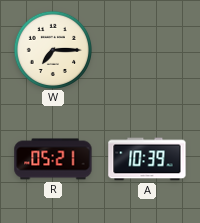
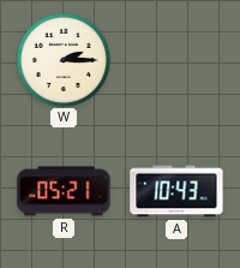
W: 7:15 -> 2:15
A: 10:39 -> 10:43
